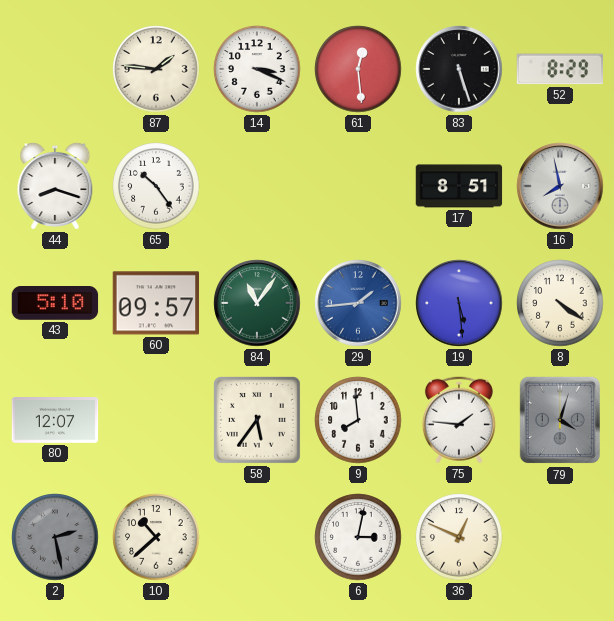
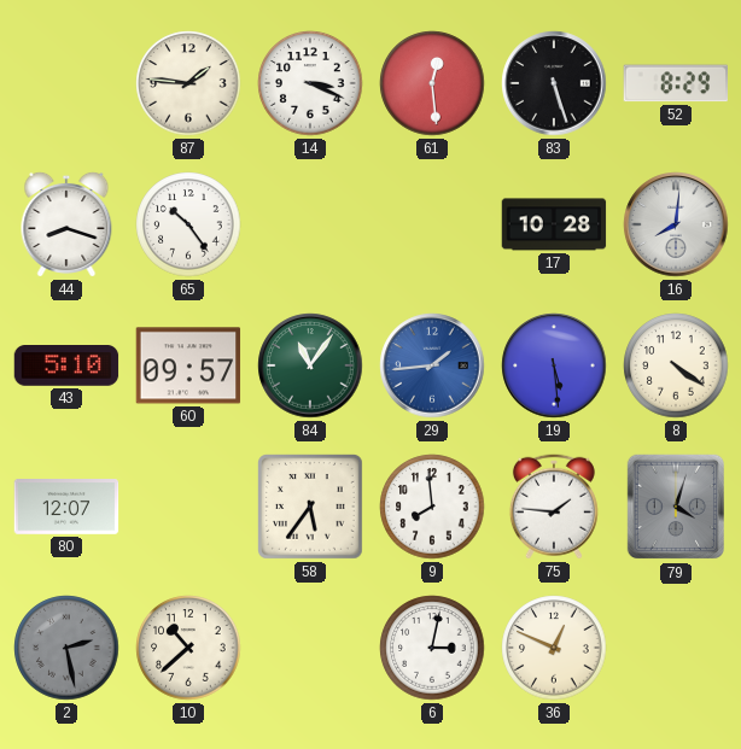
17: 8:51 -> 10:28
16: 7:58 -> 8:01
